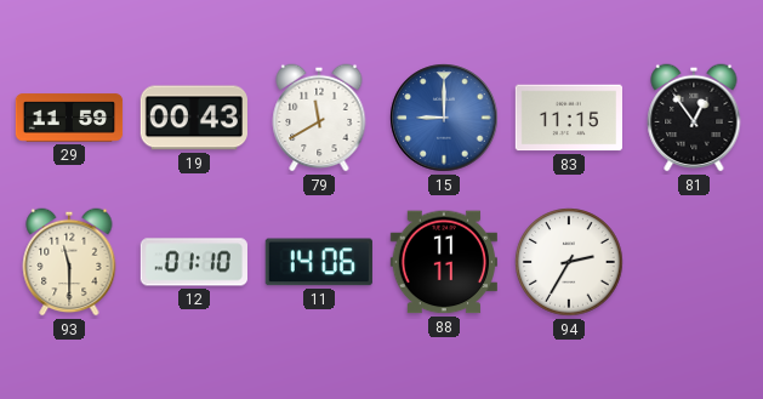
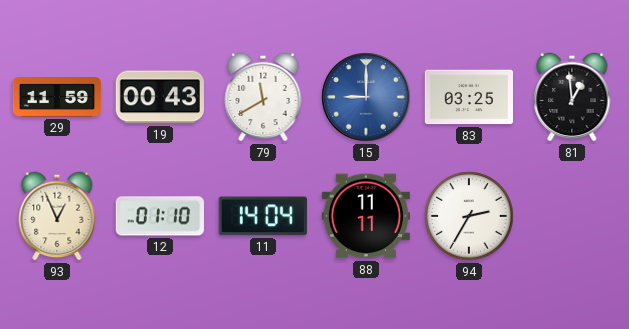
83: 11:15 -> 03:25
81: 12:54 -> 12:59
93: 11:30 -> 12:56
11: 14:06 -> 14:04
